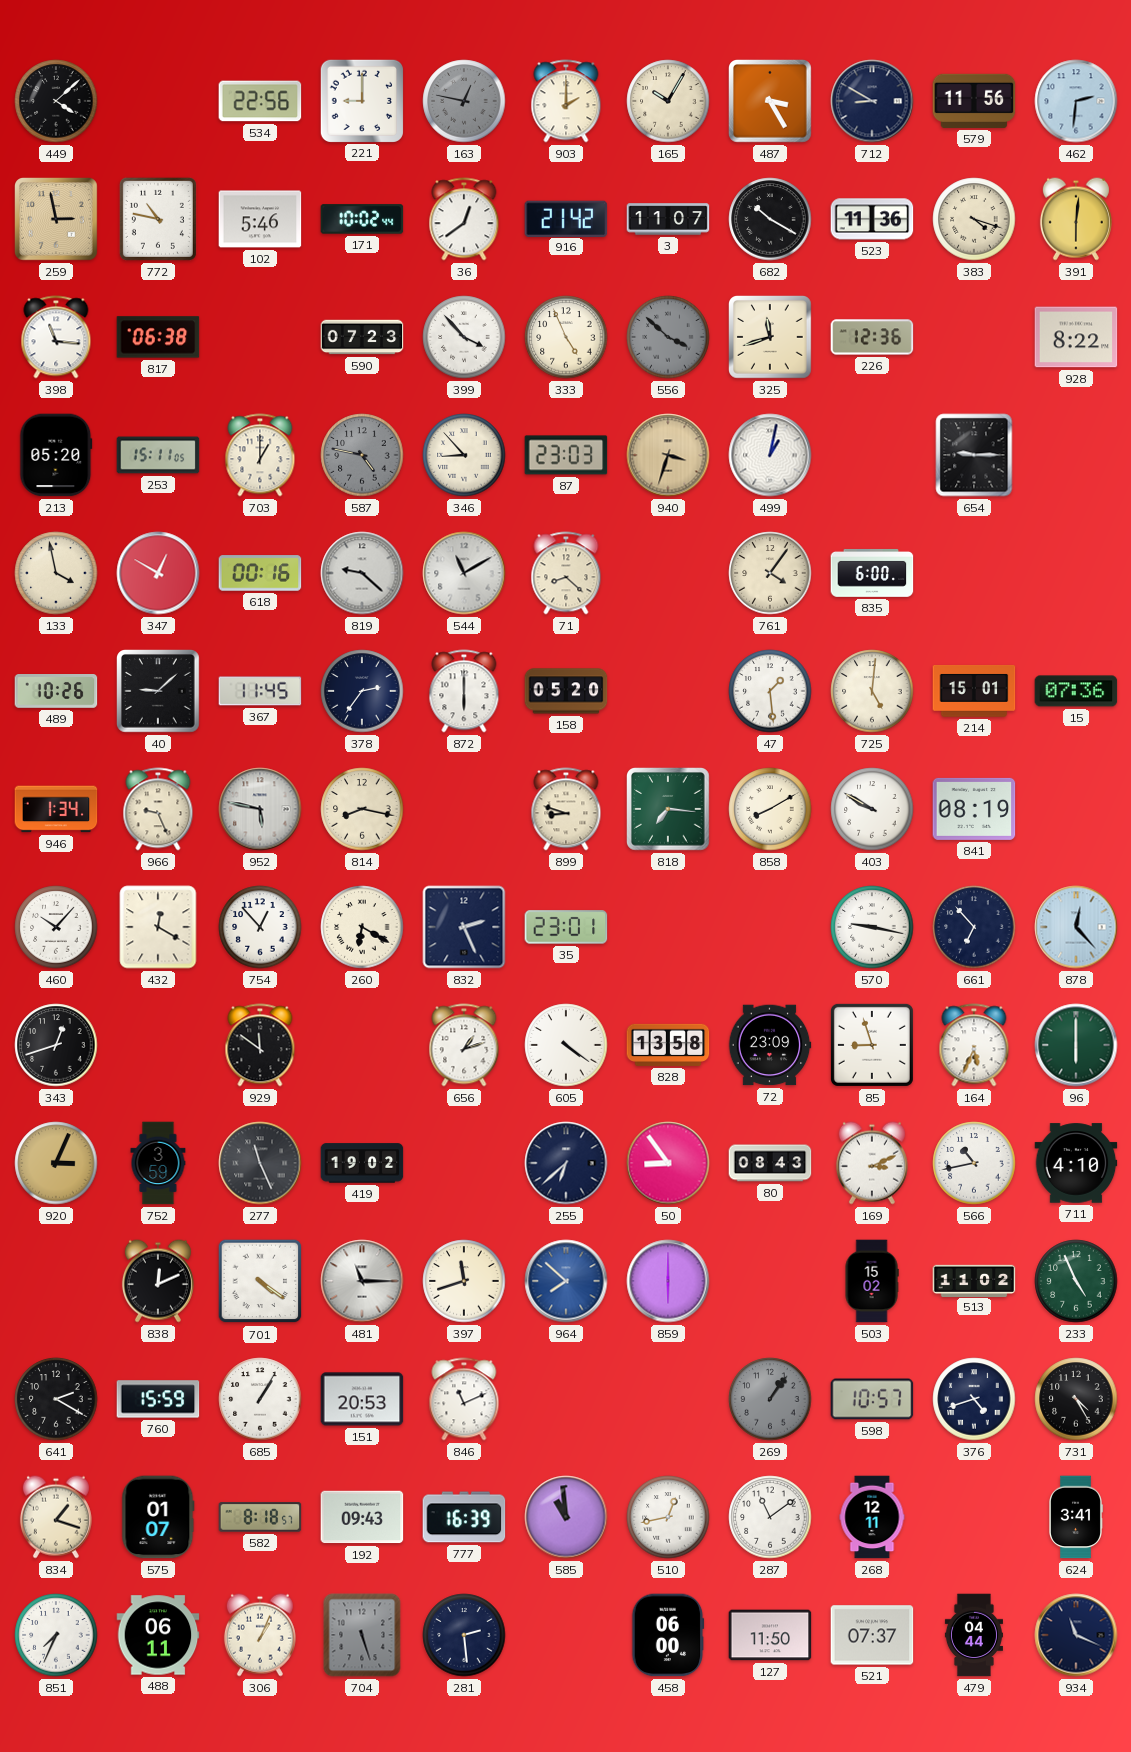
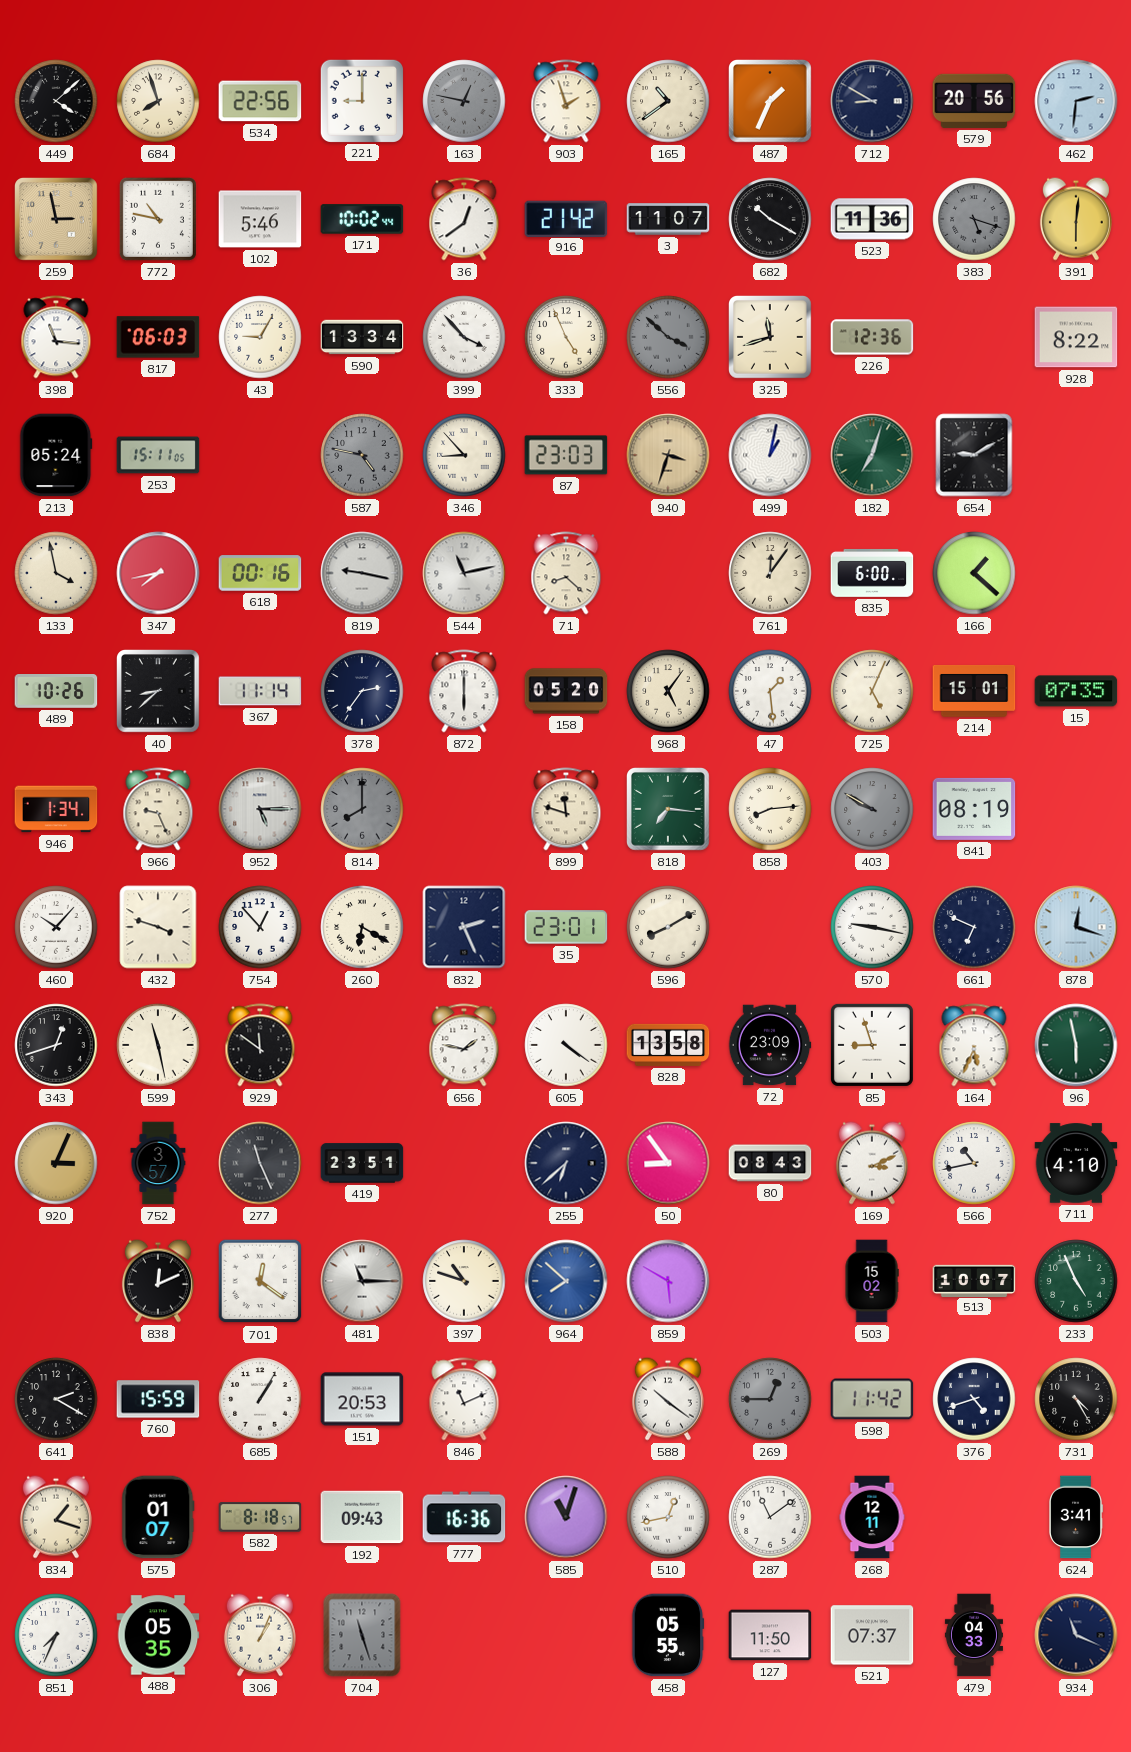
684: none -> 7:57
903: 2:00 -> 1:57
165: 10:05 -> 10:39
487: 3:25 -> 1:34
579: 11:56 -> 20:56
383: 4:18 -> 5:18
383 dial: cream -> grey
817: 06:38 -> 06:03
43: none -> 9:05
590: 07:23 -> 13:34
213: 05:20 -> 05:24
703: 1:00 -> none
182: none -> 7:03
654: 9:15 -> 9:10
347: 12:50 -> 7:43
819: 9:22 -> 9:17
544: 11:10 -> 11:13
761: 4:06 -> 12:06
166: none -> 1:22
40: 9:08 -> 8:38
367: 11:45 -> 11:14
968: none -> 5:06
725: 5:01 -> 5:04
15: 07:36 -> 07:35
952: 5:47 -> 5:15
814: 8:17 -> 8:00
814 dial: cream -> grey
899: 8:48 -> 11:48
858: 8:10 -> 8:14
403 dial: white -> grey
432: 12:20 -> 3:48
596: none -> 8:10
661: 6:53 -> 6:49
878: 12:23 -> 12:18
599: none -> 11:28
656: 1:12 -> 1:47
96: 6:00 -> 5:58
752: 3:59 -> 3:57
419: 19:02 -> 23:51
701: 4:21 -> 12:21
397: 11:42 -> 10:48
859: 6:00 -> 5:50
513: 11:02 -> 10:07
588: none -> 10:21
269: 1:06 -> 12:45
598: 10:57 -> 11:42
777: 16:39 -> 16:36
585: 10:59 -> 11:03
488: 06:11 -> 05:35
704: 5:27 -> 11:27
281: 2:29 -> none
458: 06:00 -> 05:55
479: 04:44 -> 04:33
